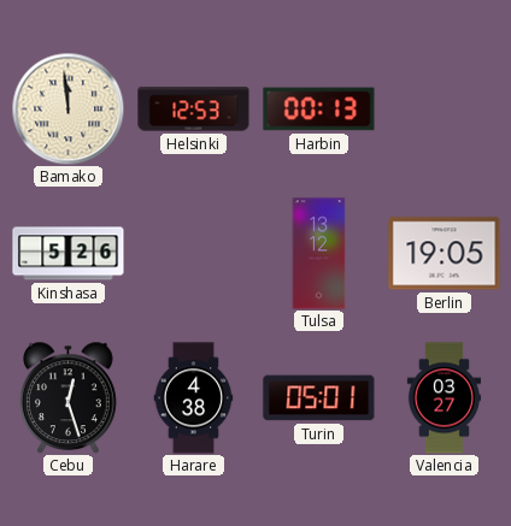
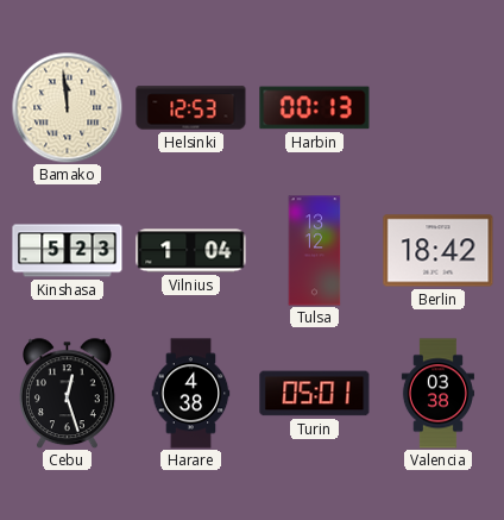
Kinshasa: 5:26 -> 5:23
Vilnius: none -> 1:04
Berlin: 19:05 -> 18:42
Valencia: 03:27 -> 03:38
